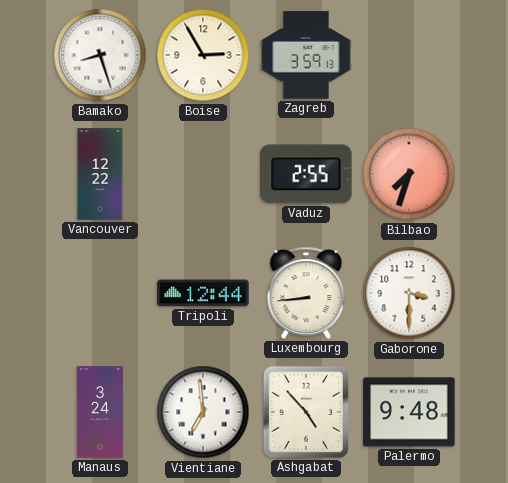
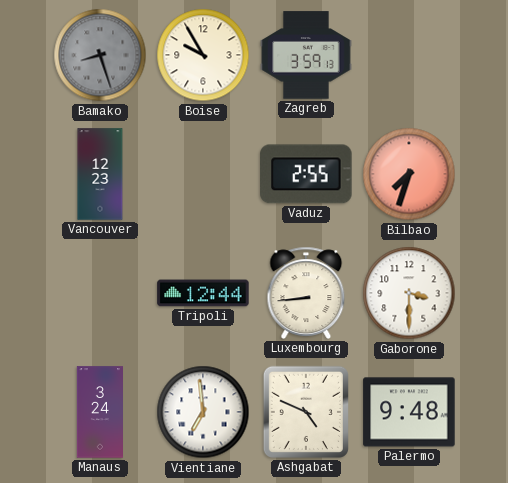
Bamako dial: white -> grey
Boise: 2:55 -> 9:55
Vancouver: 12:22 -> 12:23
Ashgabat: 4:53 -> 4:49
